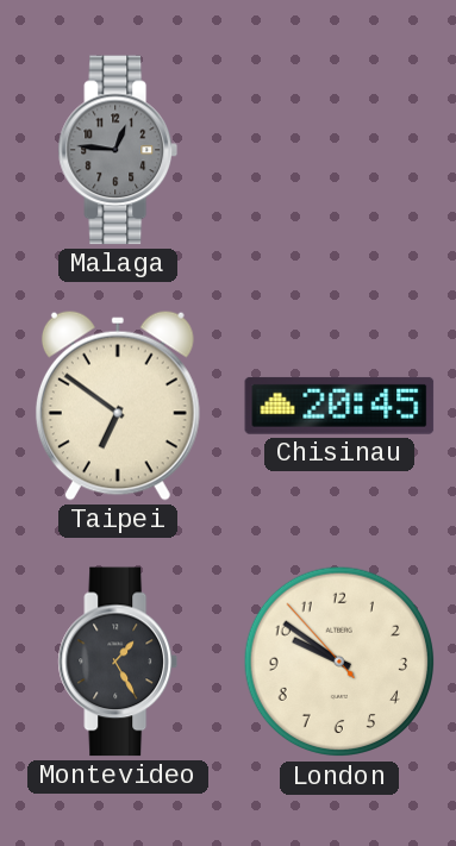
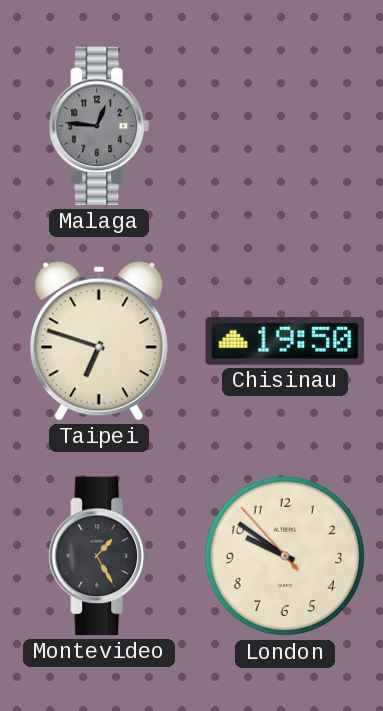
Taipei: 6:51 -> 6:48
Chisinau: 20:45 -> 19:50
